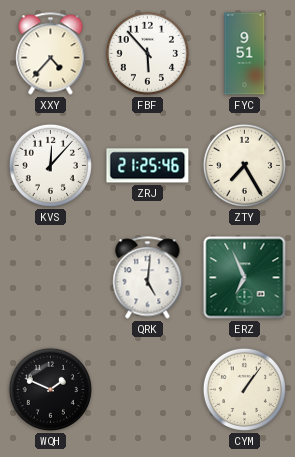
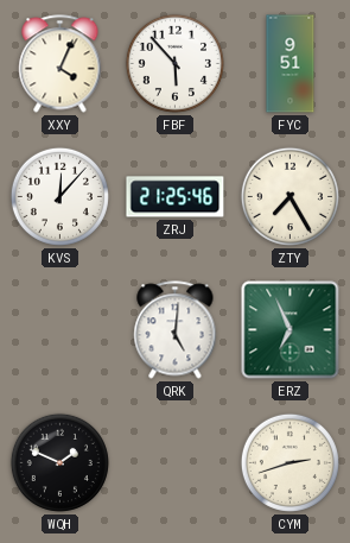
XXY: 4:37 -> 4:04
CYM: 1:06 -> 2:42
